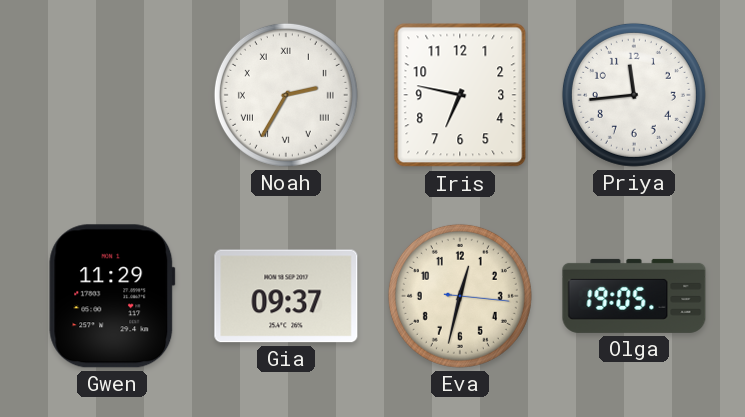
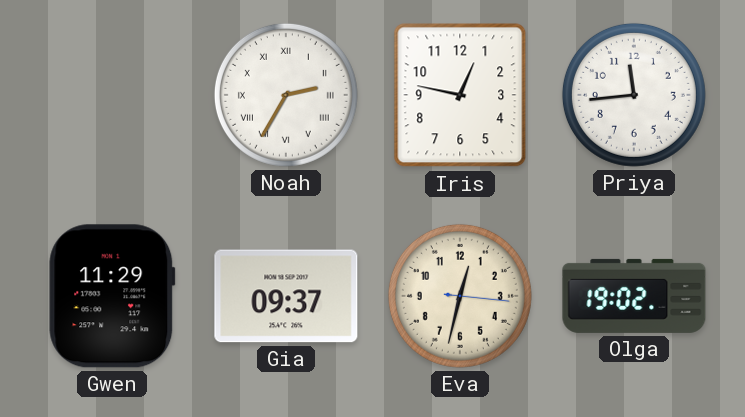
Iris: 6:47 -> 12:47
Olga: 19:05 -> 19:02
